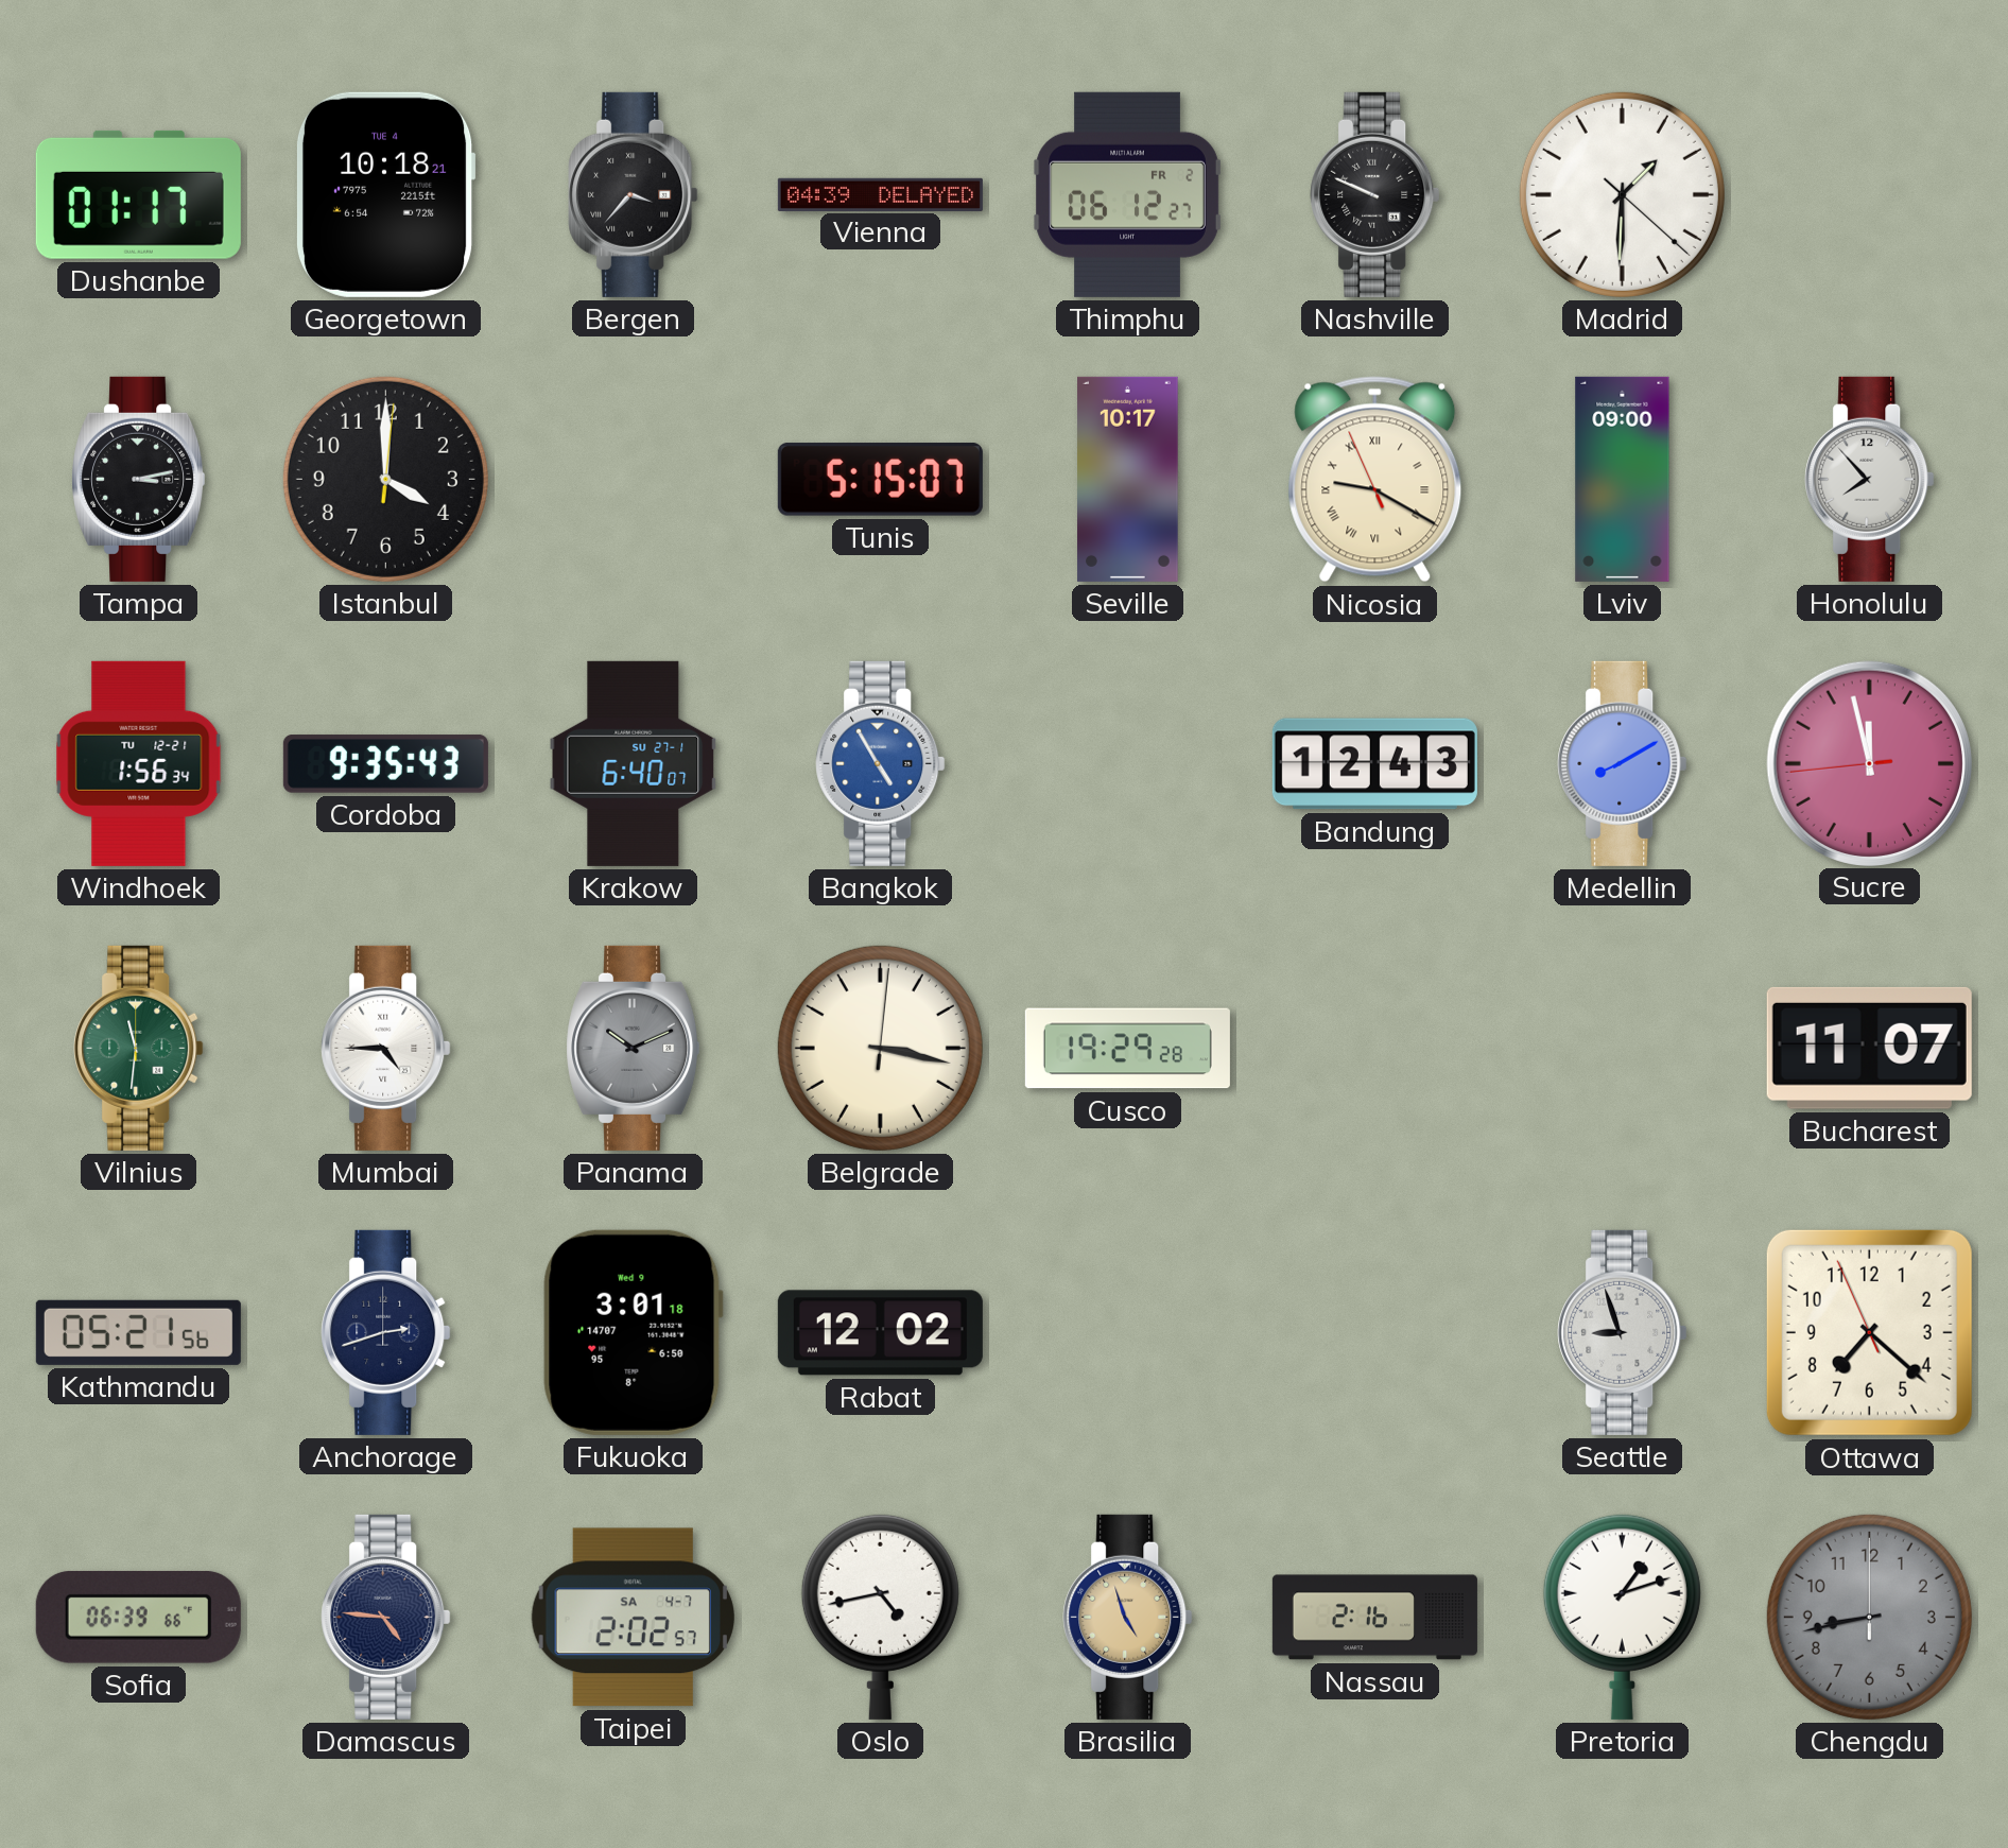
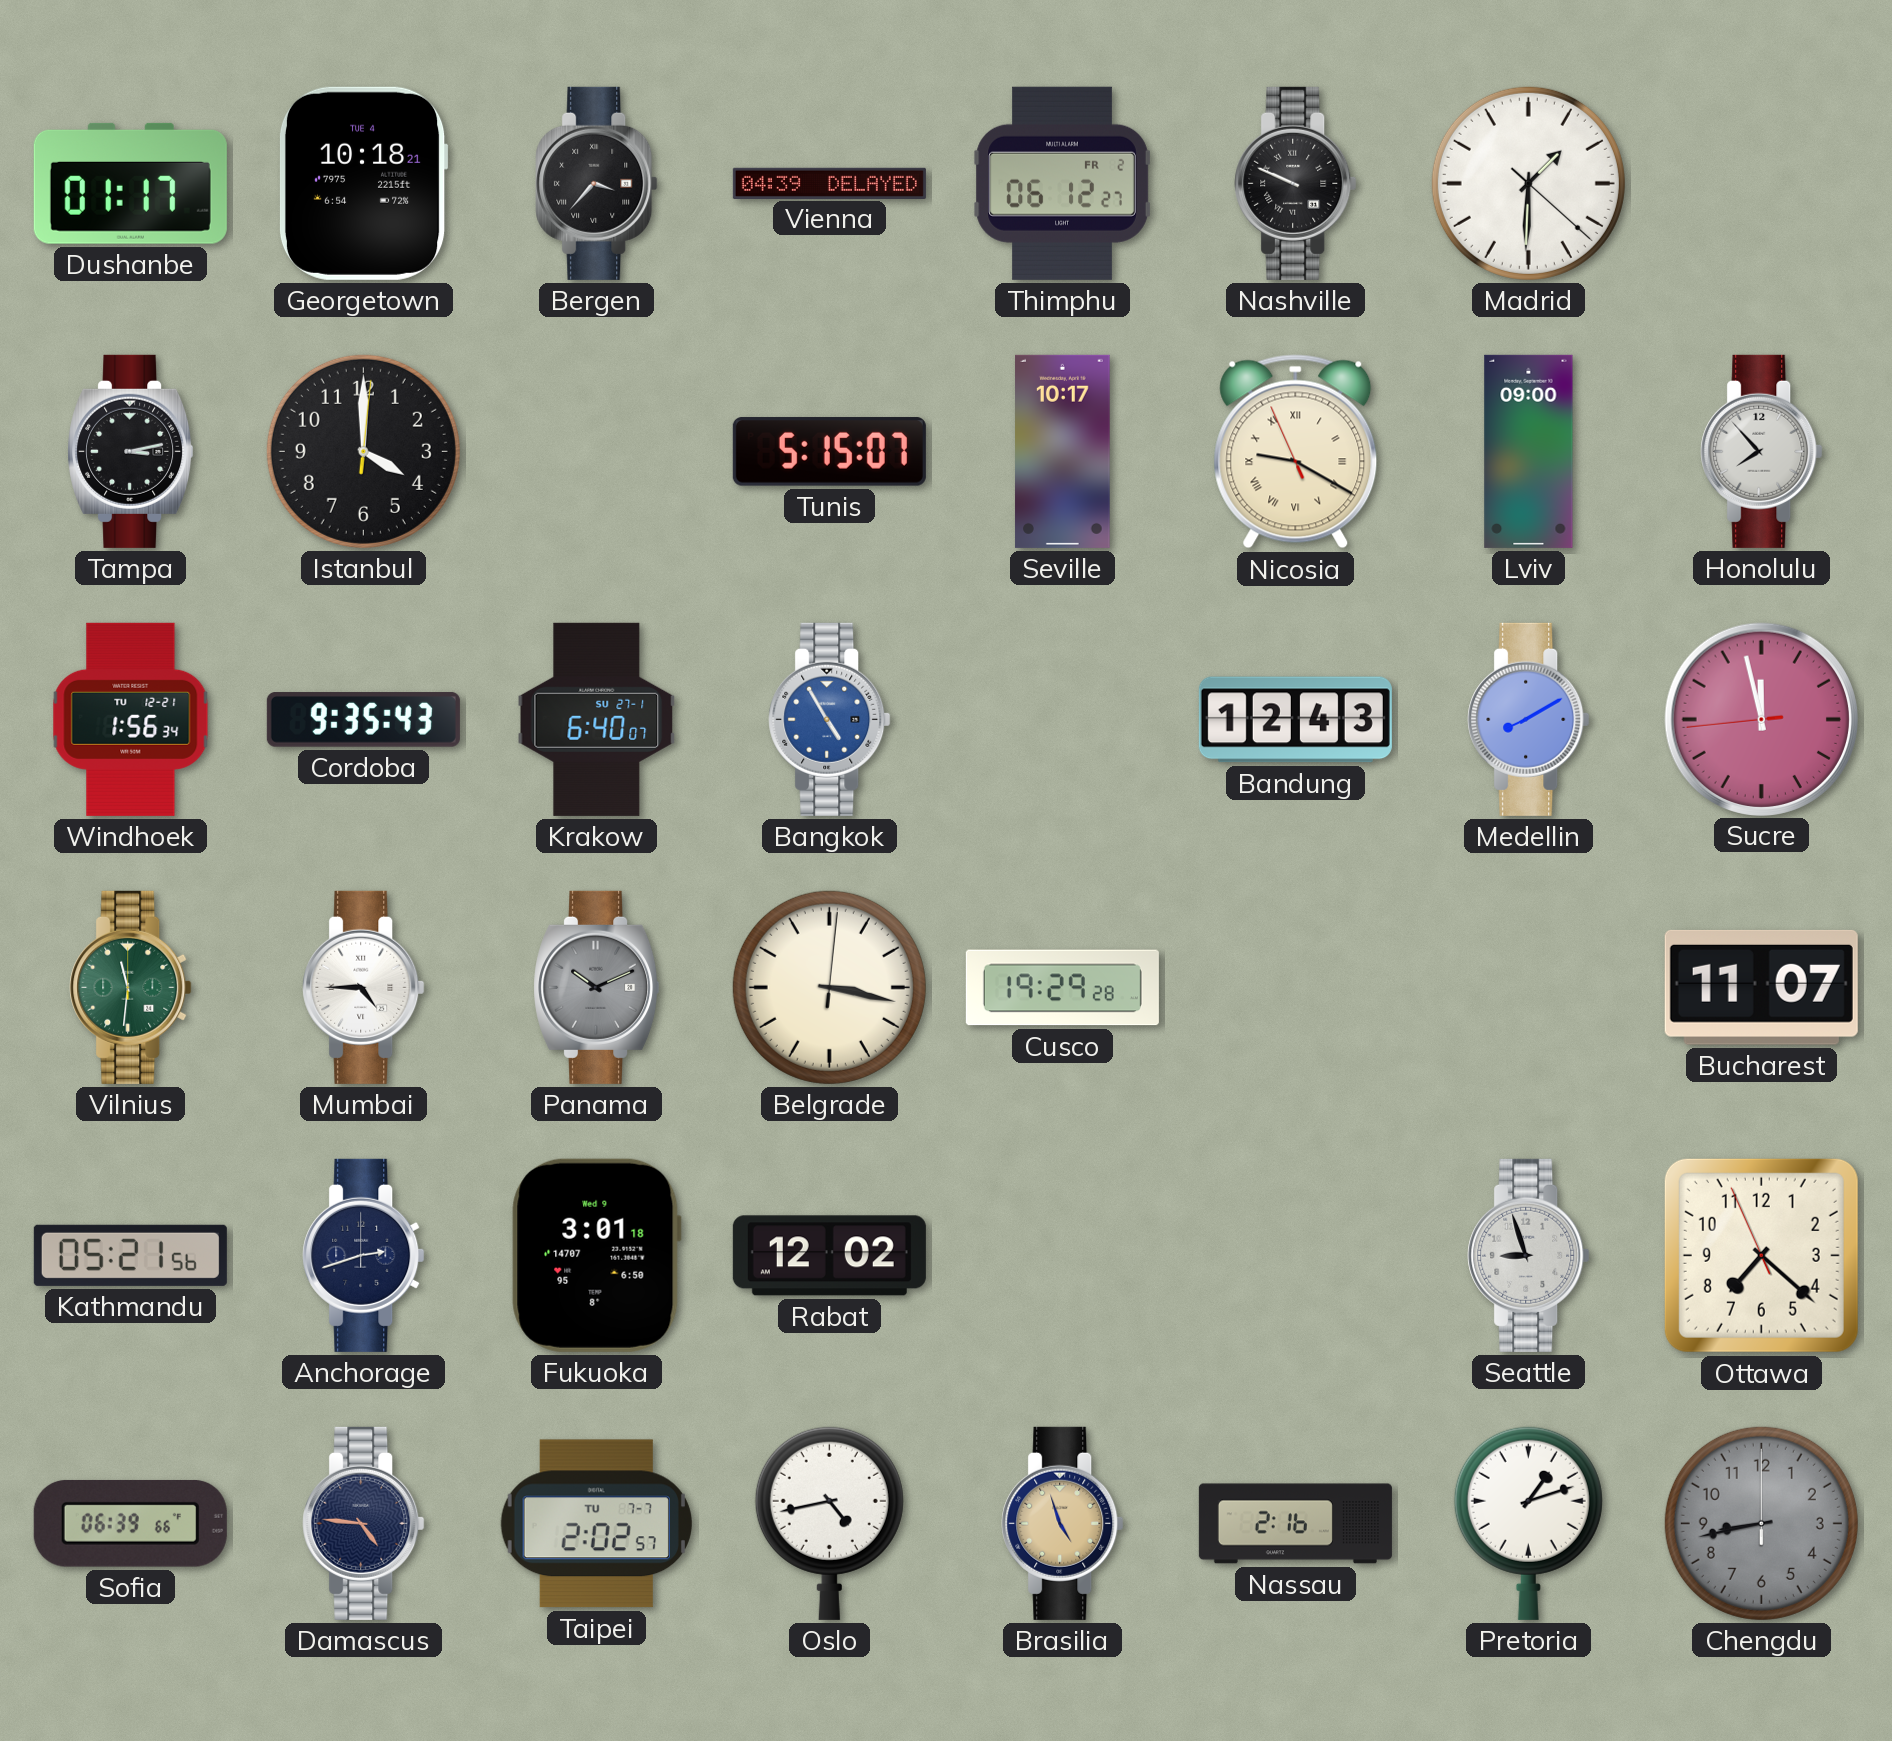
Taipei date: SA 4-7 -> TU 7-7
